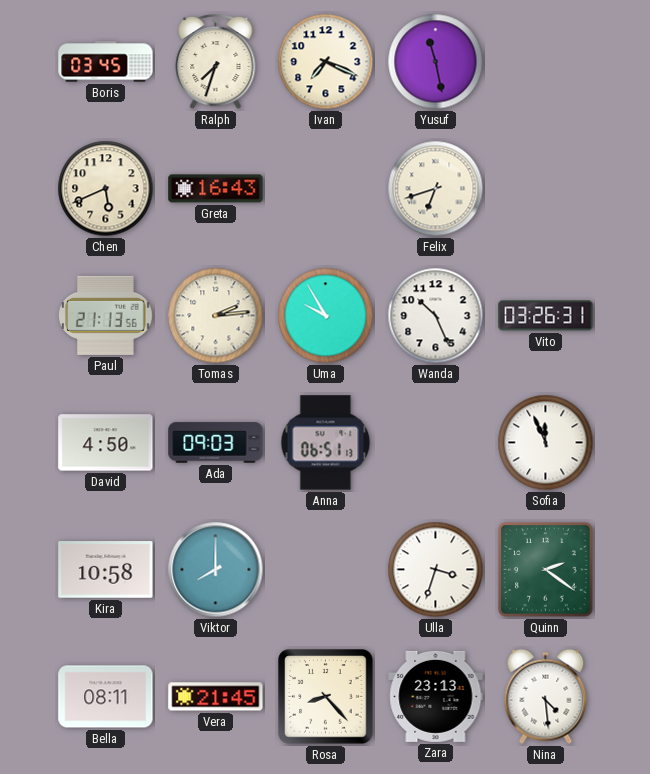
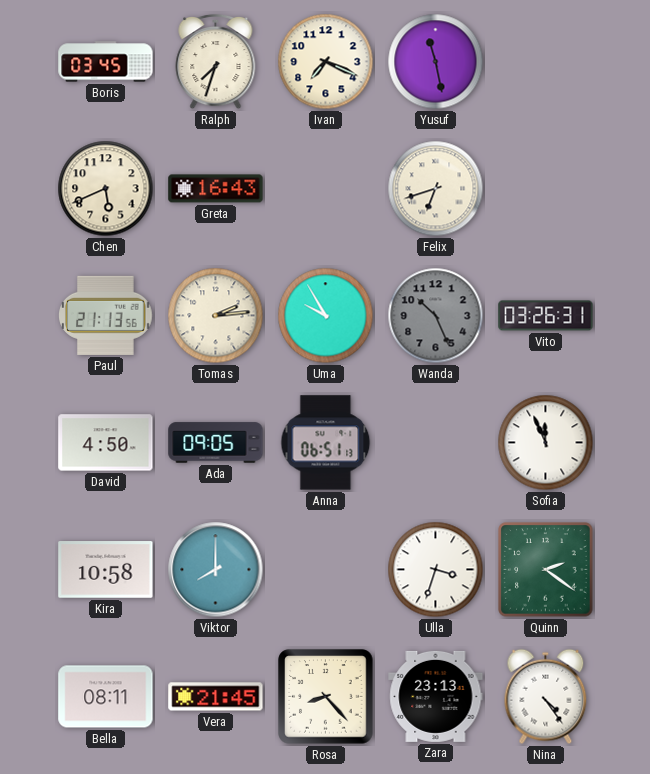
Wanda dial: white -> grey
Ada: 09:03 -> 09:05
Nina: 4:29 -> 4:24
